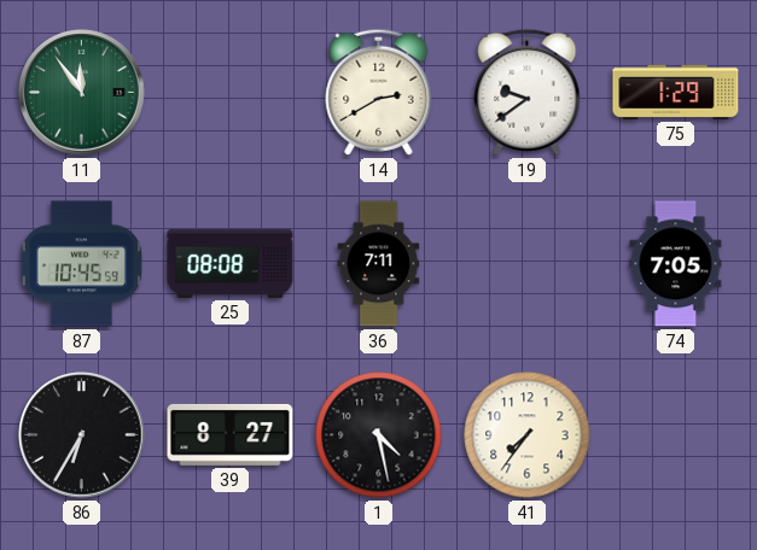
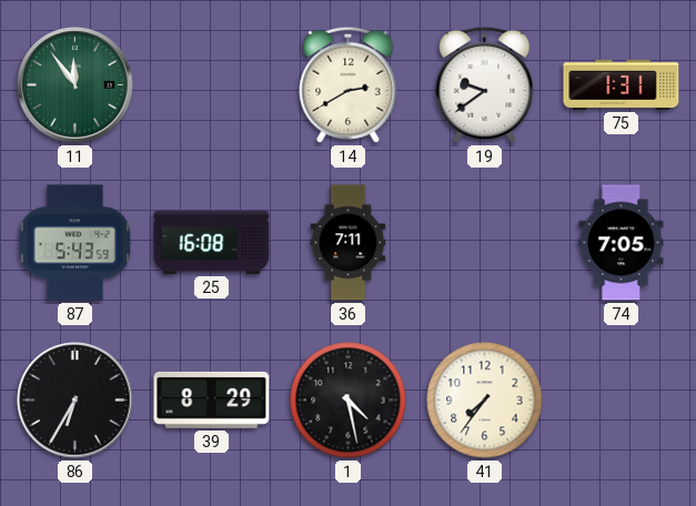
75: 1:29 -> 1:31
87: 10:45 -> 5:43
25: 08:08 -> 16:08
39: 8:27 -> 8:29
